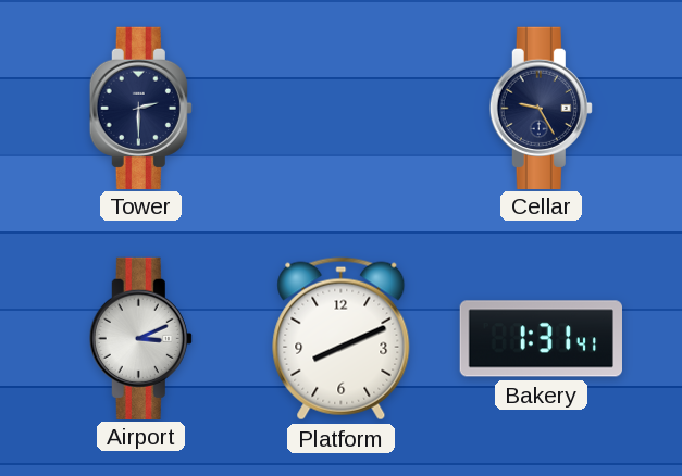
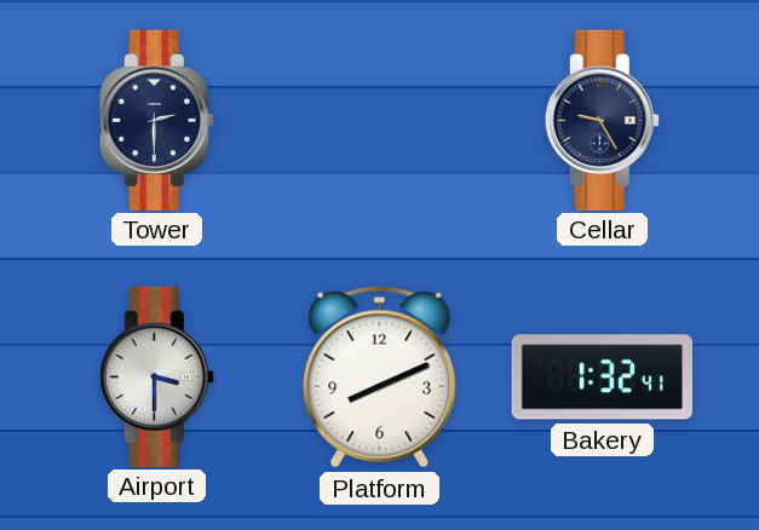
Airport: 3:11 -> 3:30
Bakery: 1:31 -> 1:32
